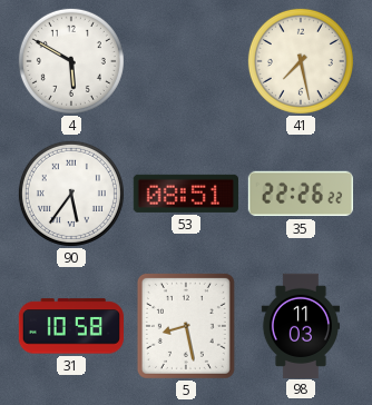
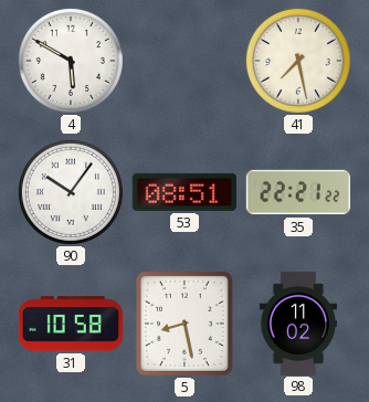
90: 5:36 -> 10:06
35: 22:26 -> 22:21
98: 11:03 -> 11:02
